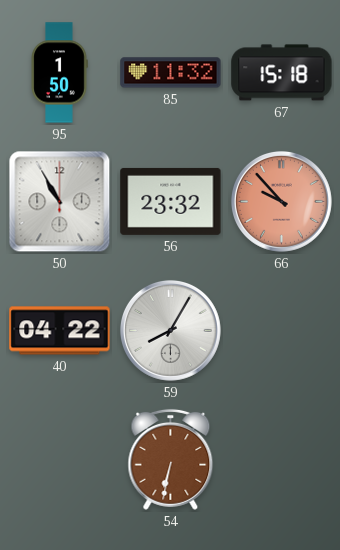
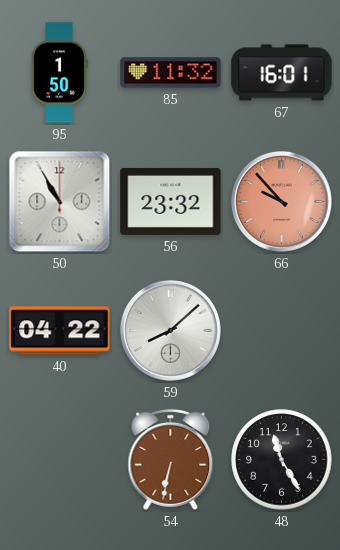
67: 15:18 -> 16:01
59: 8:05 -> 8:08
48: none -> 11:25
